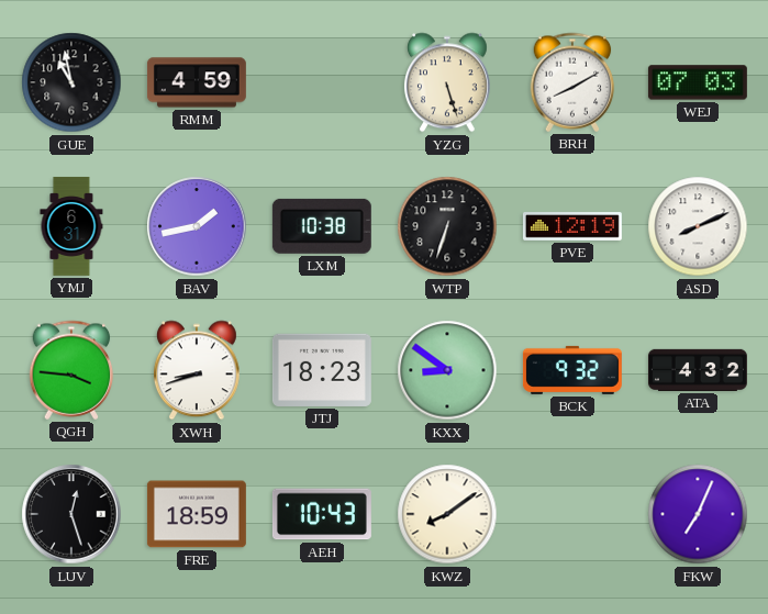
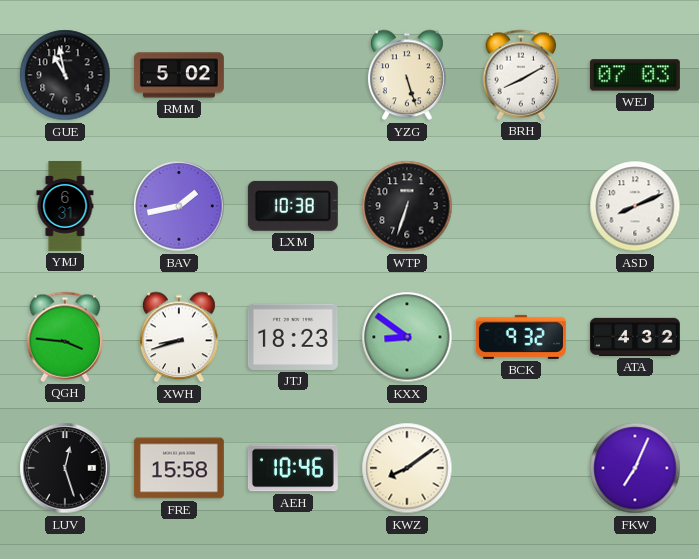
RMM: 4:59 -> 5:02
PVE: 12:19 -> none
FRE: 18:59 -> 15:58
AEH: 10:43 -> 10:46
